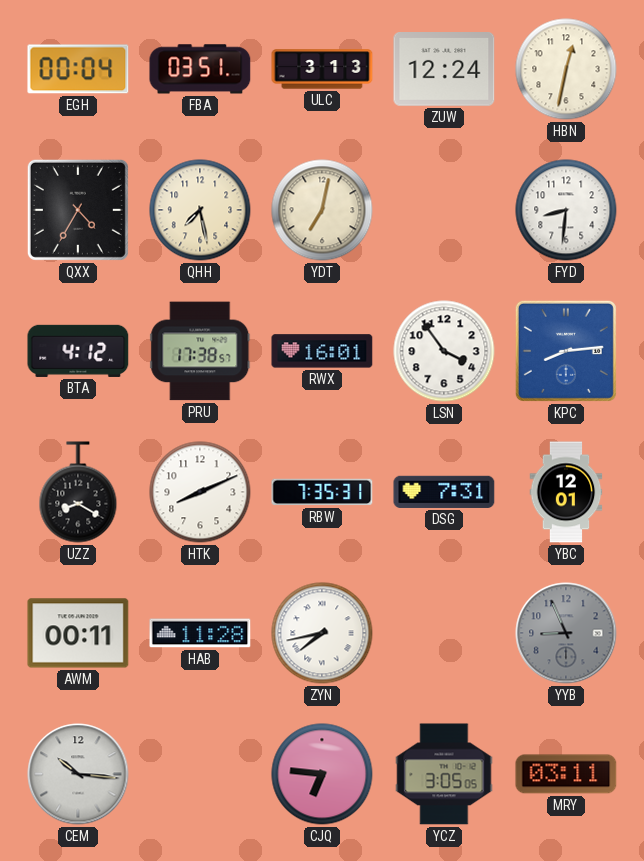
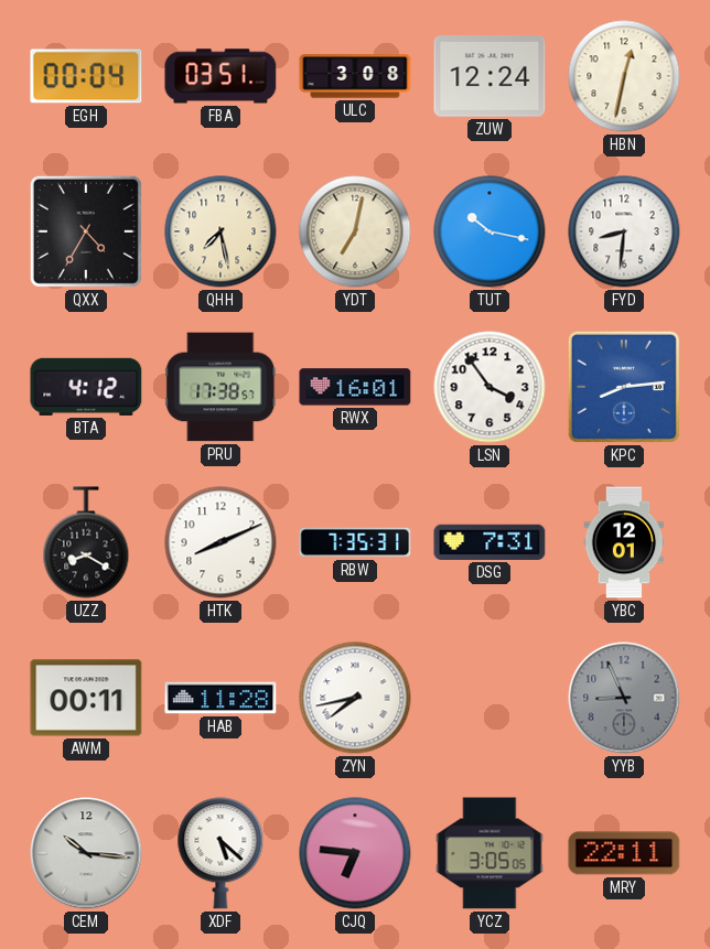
ULC: 3:13 -> 3:08
TUT: none -> 10:17
XDF: none -> 5:22
MRY: 03:11 -> 22:11
